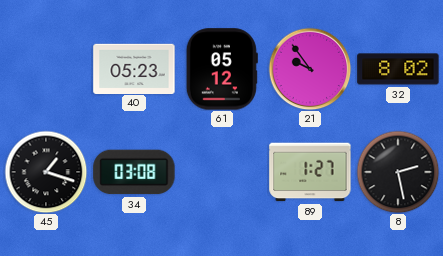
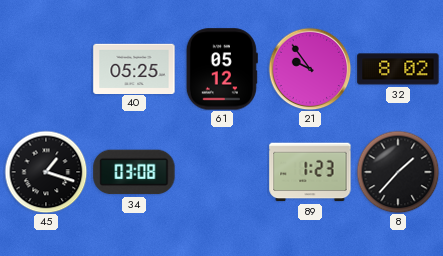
40: 05:23 -> 05:25
89: 1:27 -> 1:23
8: 2:28 -> 1:37
